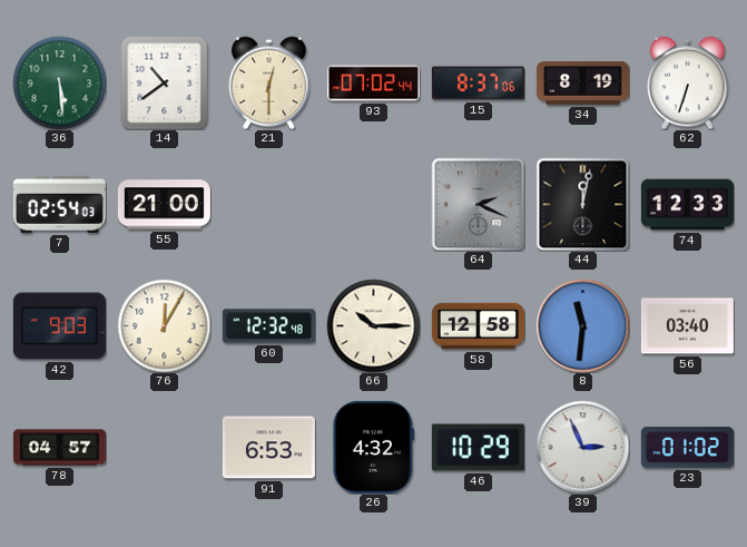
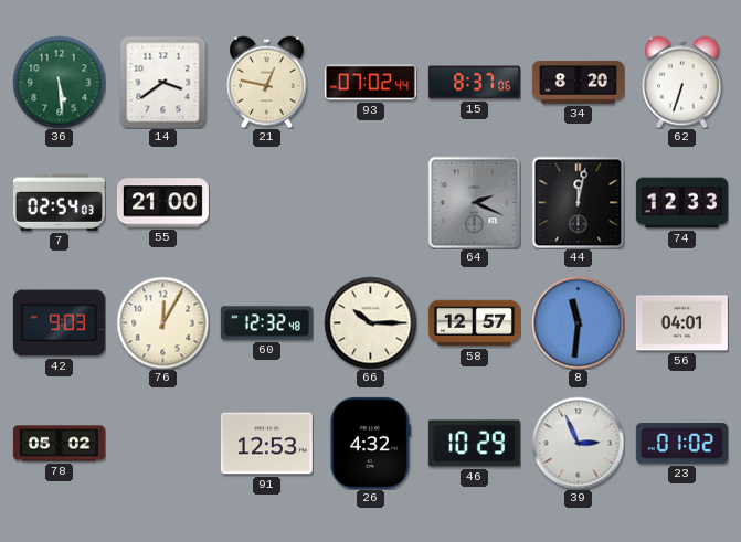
14: 10:39 -> 3:39
21: 12:30 -> 12:47
34: 8:19 -> 8:20
58: 12:58 -> 12:57
56: 03:40 -> 04:01
78: 04:57 -> 05:02
91: 6:53 -> 12:53
